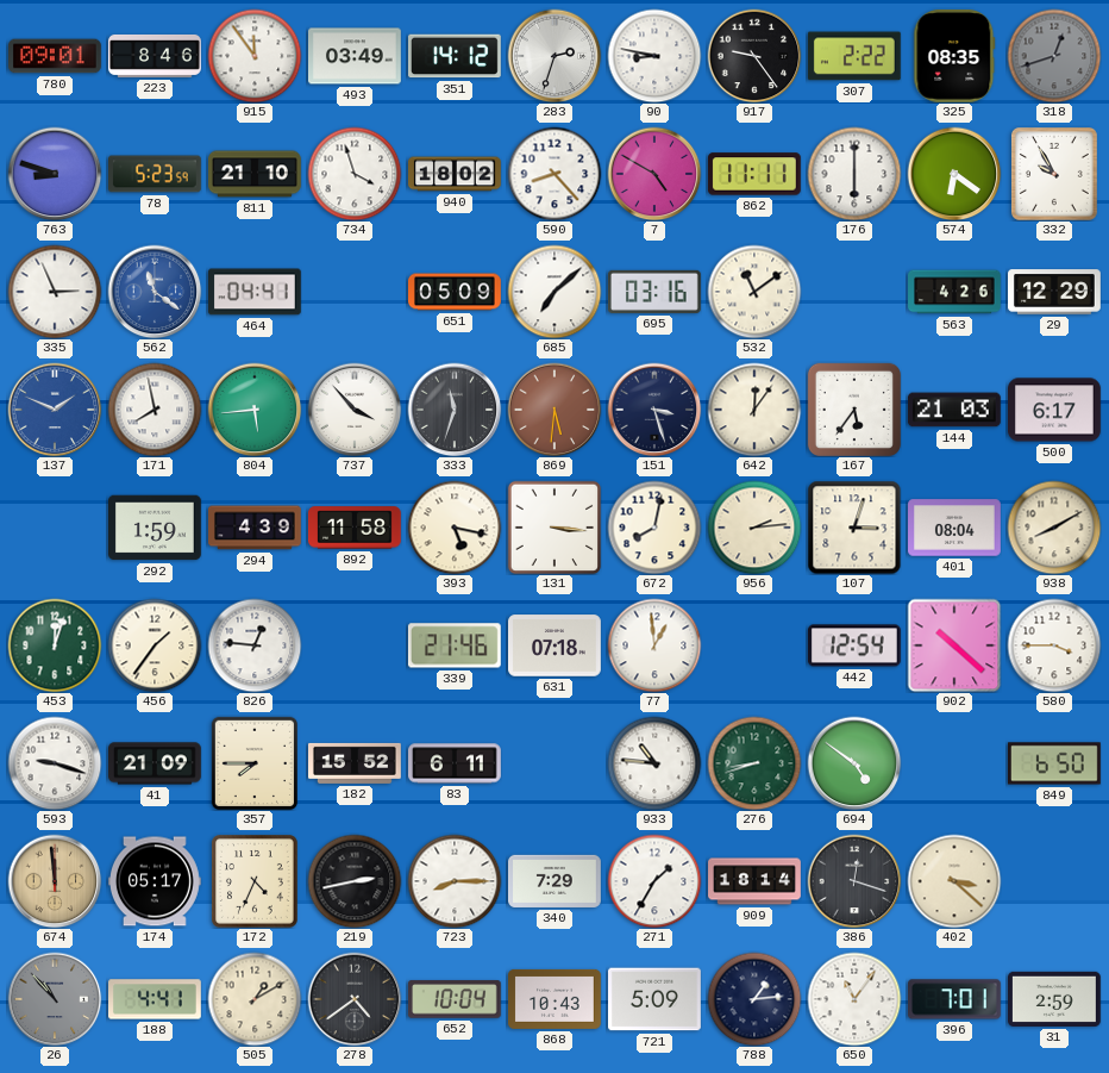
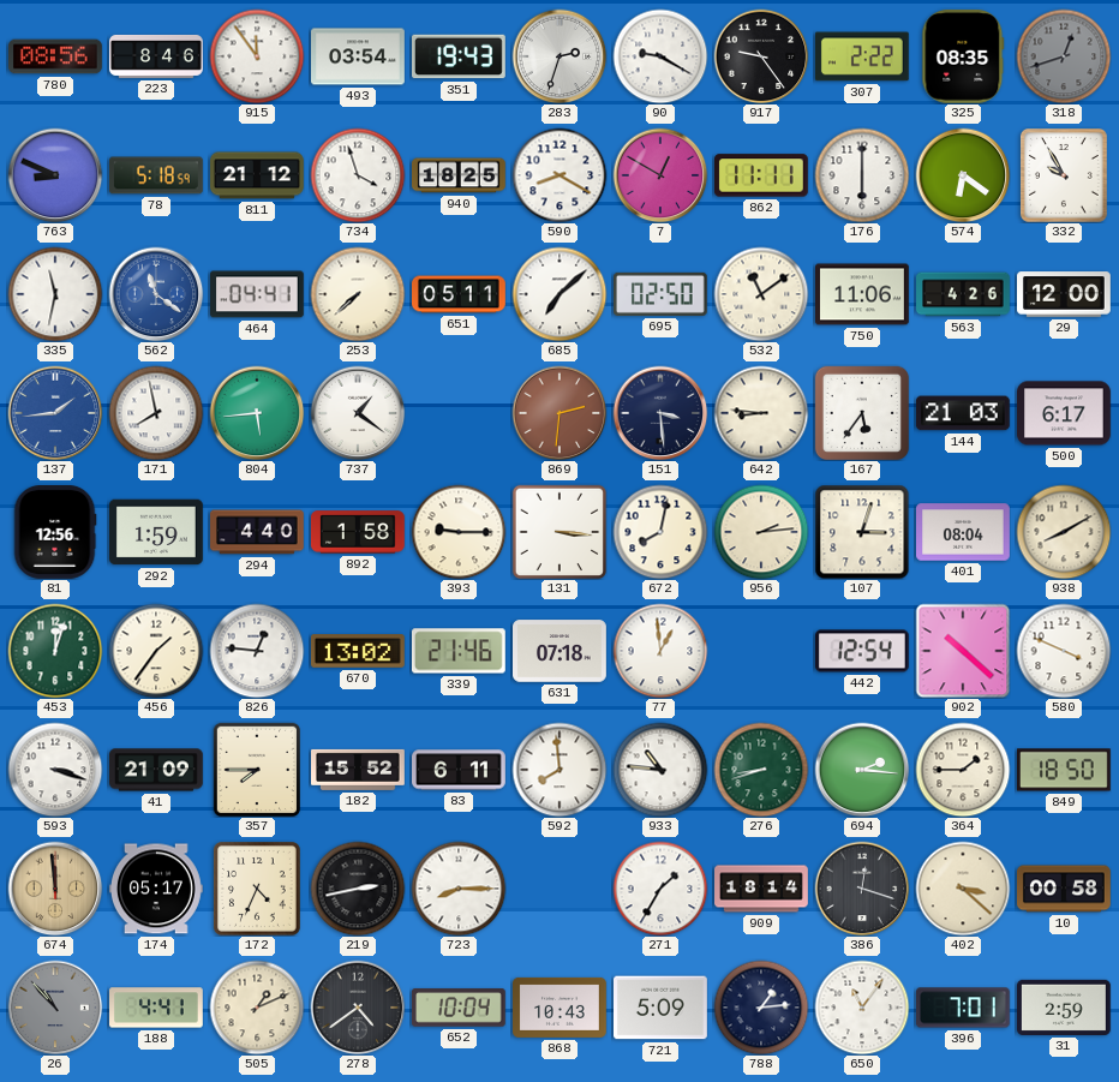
780: 09:01 -> 08:56
493: 03:49 -> 03:54
351: 14:12 -> 19:43
90: 8:47 -> 9:20
763: 8:48 -> 8:49
78: 5:23 -> 5:18
811: 21:10 -> 21:12
940: 18:02 -> 18:25
590: 8:23 -> 8:20
7: 4:50 -> 12:50
335: 2:56 -> 11:32
253: none -> 7:38
651: 05:09 -> 05:11
695: 03:16 -> 02:50
750: none -> 11:06
29: 12:29 -> 12:00
137: 1:49 -> 1:44
737: 3:53 -> 1:21
333: 11:33 -> none
869: 5:31 -> 2:31
151: 3:27 -> 3:29
642: 12:06 -> 8:46
81: none -> 12:56
294: 4:39 -> 4:40
892: 11:58 -> 1:58
393: 5:17 -> 9:15
670: none -> 13:02
580: 3:45 -> 3:49
593: 9:18 -> 3:18
592: none -> 7:59
694: 4:51 -> 2:16
364: none -> 1:45
849: 6:50 -> 18:50
340: 7:29 -> none
10: none -> 00:58
505: 1:10 -> 1:11
